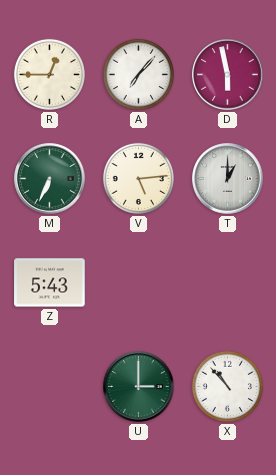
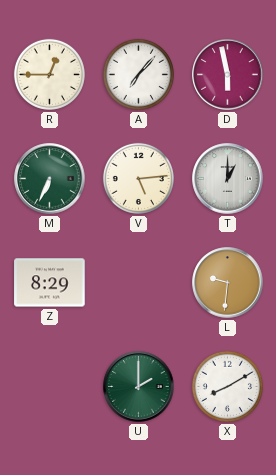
Z: 5:43 -> 8:29
L: none -> 9:31
U: 3:00 -> 2:00
X: 10:53 -> 8:10
